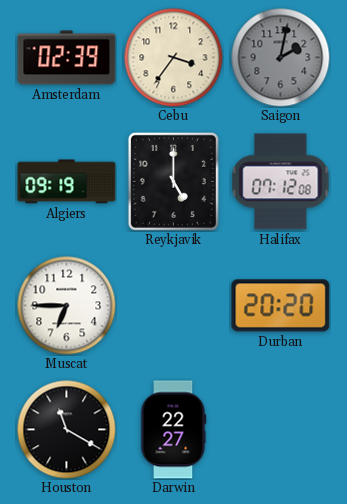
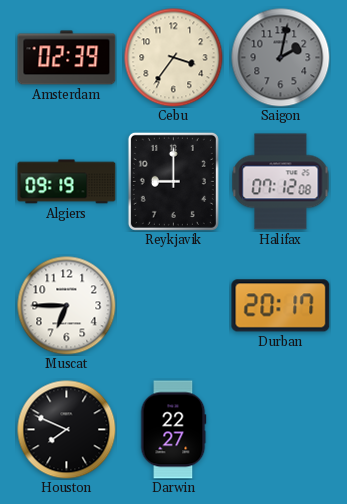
Reykjavik: 5:00 -> 9:00
Durban: 20:20 -> 20:17
Houston: 11:20 -> 7:49
